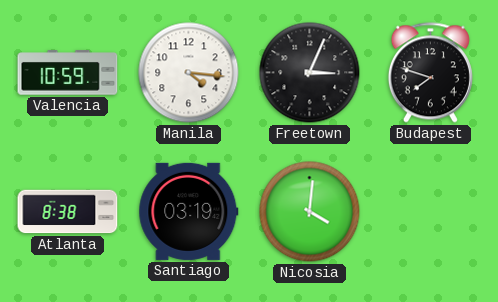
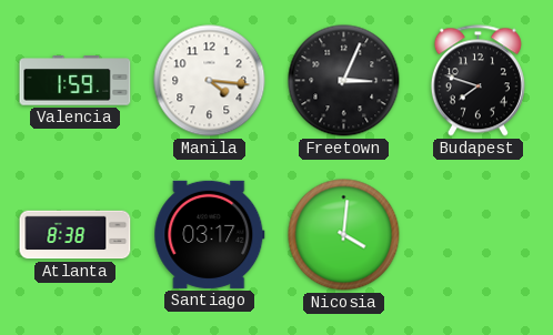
Valencia: 10:59 -> 1:59
Santiago: 03:19 -> 03:17
